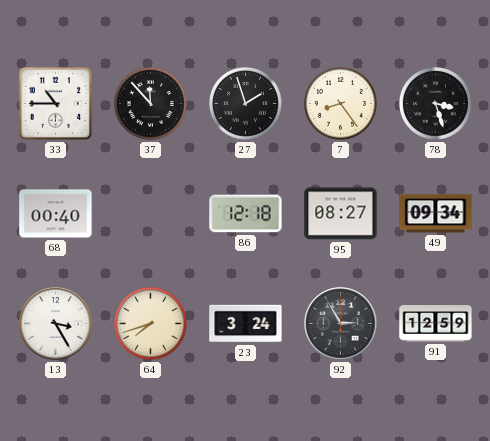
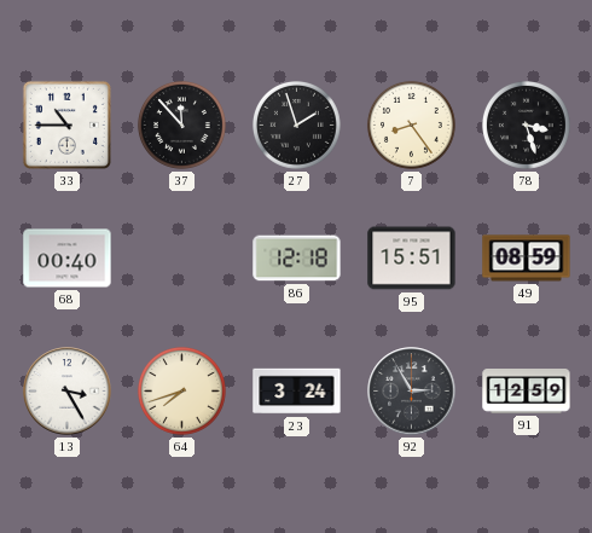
95: 08:27 -> 15:51
49: 09:34 -> 08:59
